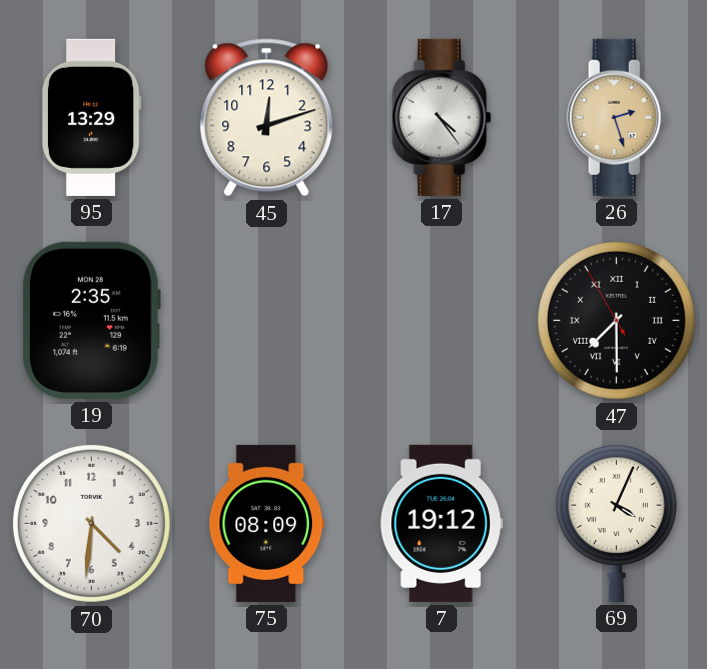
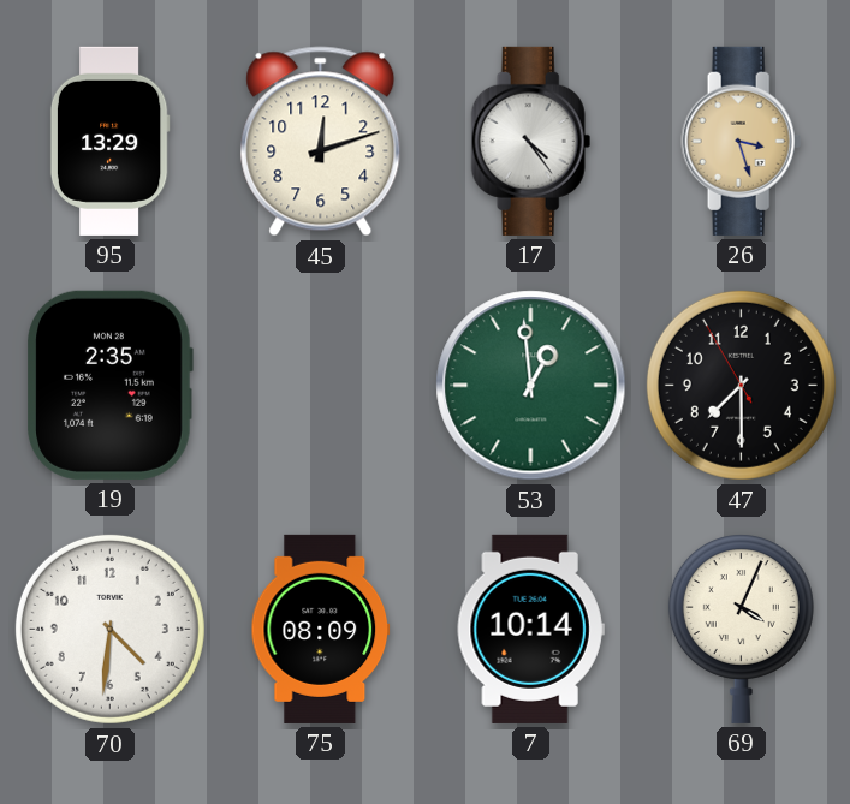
26: 2:27 -> 3:27
53: none -> 12:59
47 numerals: Roman -> Arabic
7: 19:12 -> 10:14
